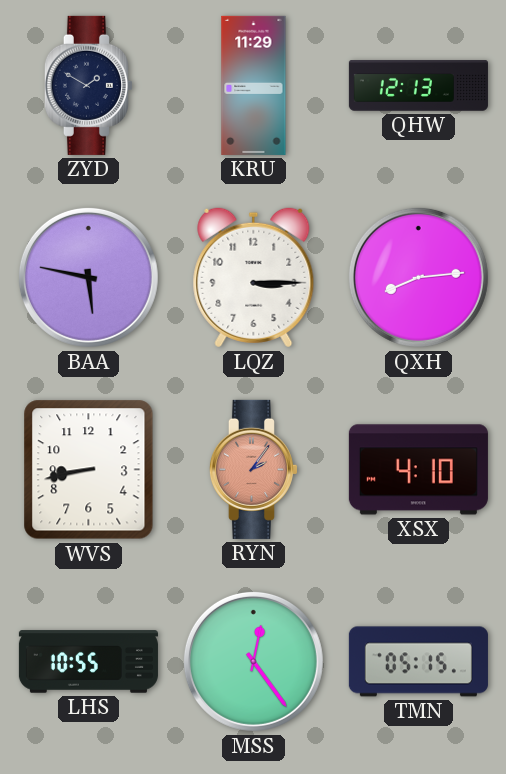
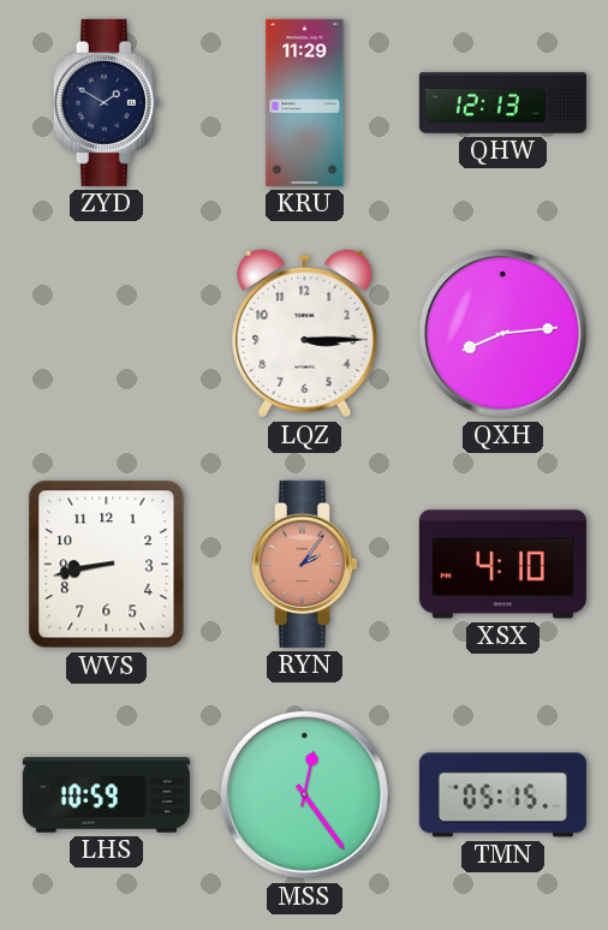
BAA: 5:47 -> none
LHS: 10:55 -> 10:59
